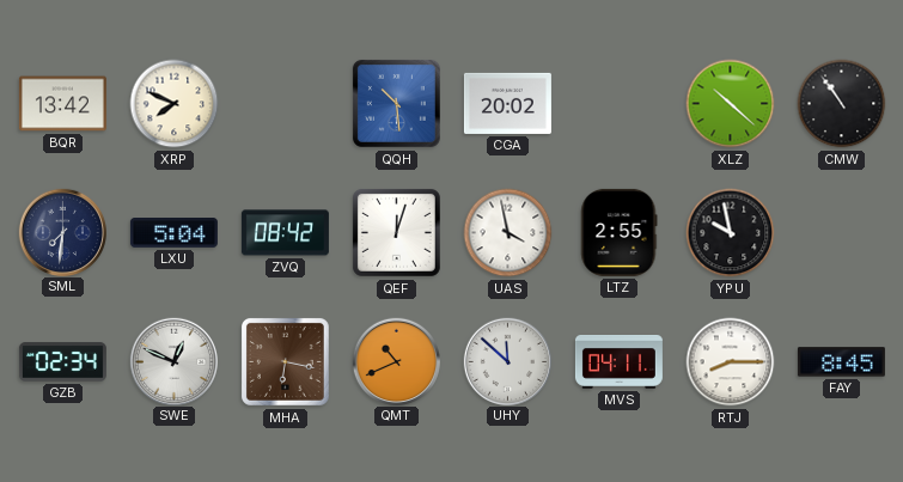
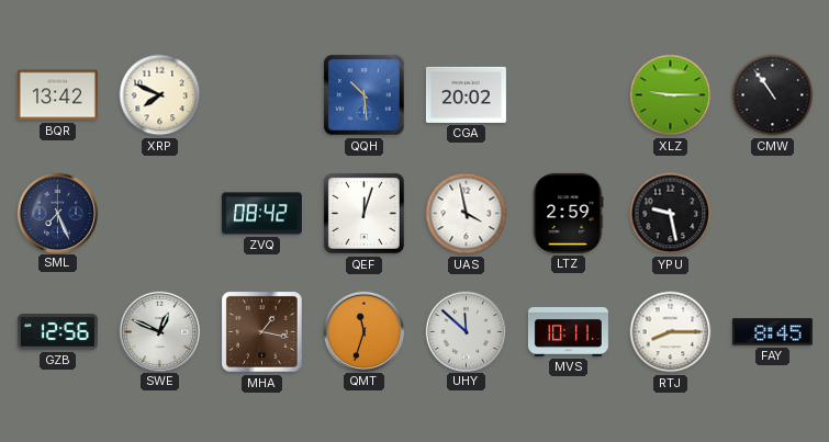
XLZ: 10:22 -> 9:15
SML: 7:31 -> 7:26
LXU: 5:04 -> none
LTZ: 2:55 -> 2:59
YPU: 9:58 -> 9:28
GZB: 02:34 -> 12:56
MHA: 6:17 -> 1:17
QMT: 10:41 -> 11:33
MVS: 04:11 -> 10:11
